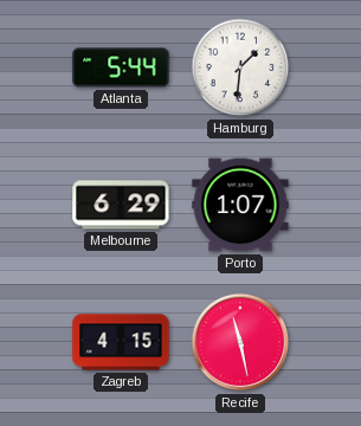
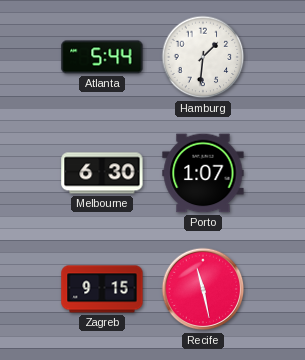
Melbourne: 6:29 -> 6:30
Zagreb: 4:15 -> 9:15
